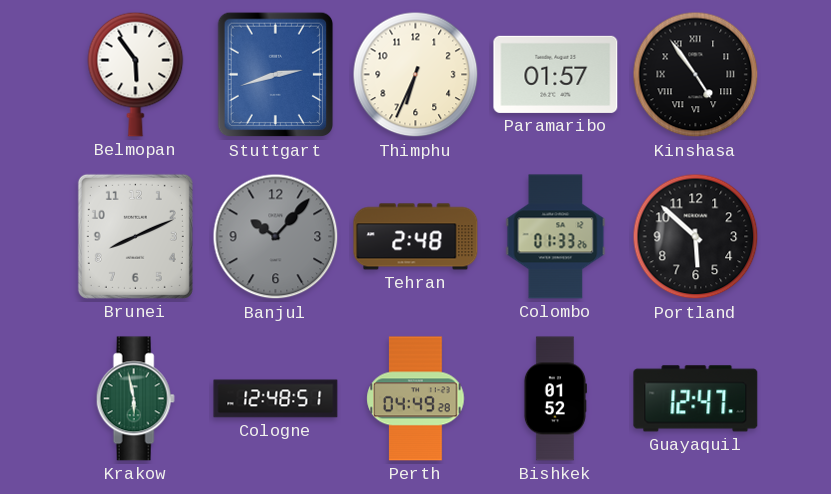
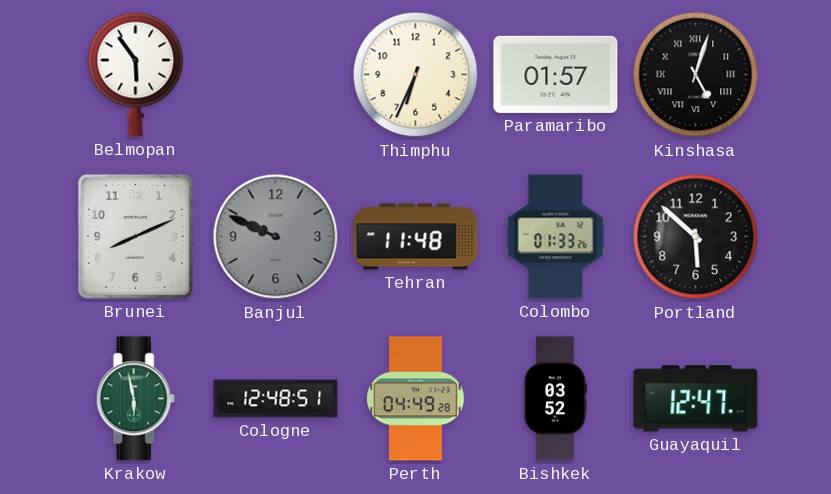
Stuttgart: 2:42 -> none
Kinshasa: 4:54 -> 5:03
Banjul: 10:07 -> 9:49
Tehran: 2:48 -> 11:48
Bishkek: 01:52 -> 03:52
